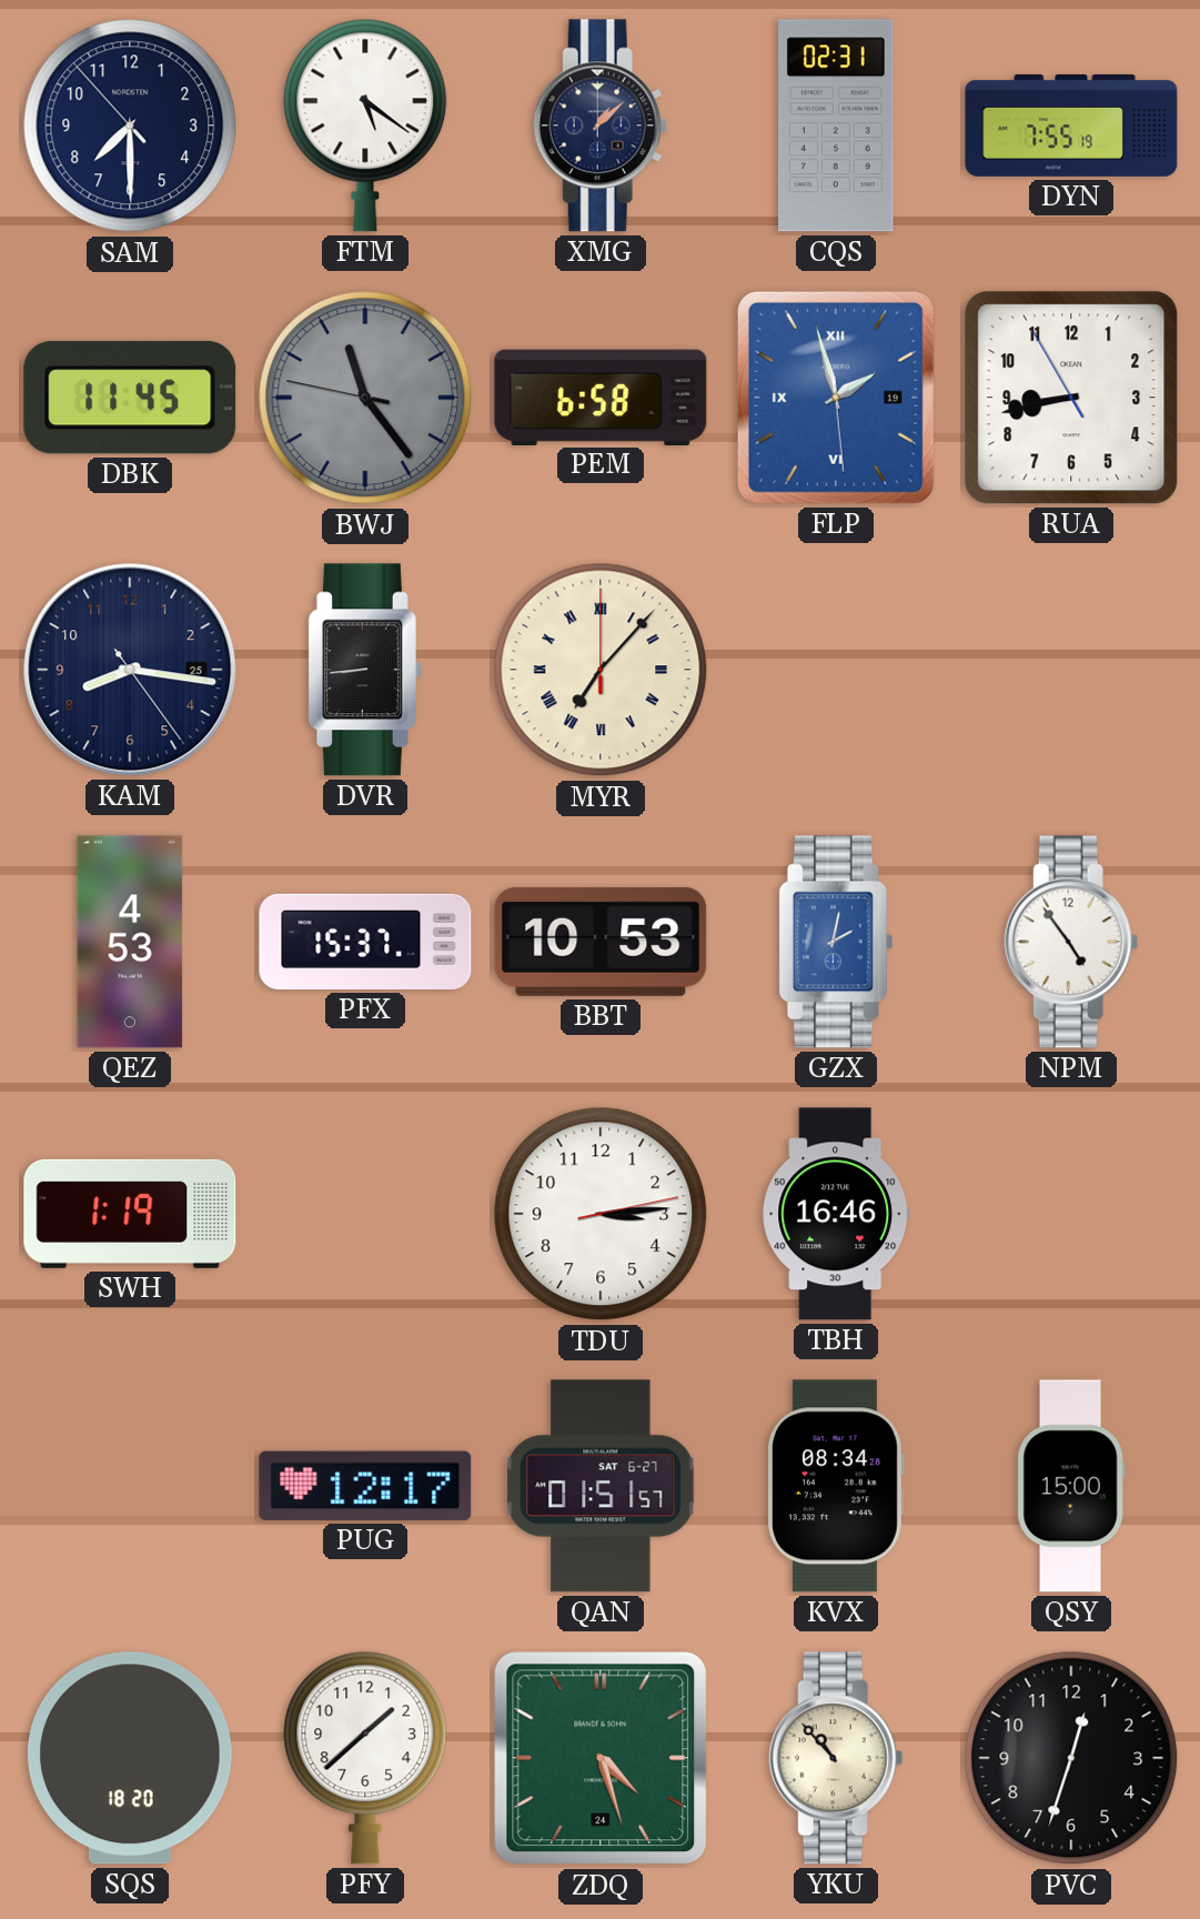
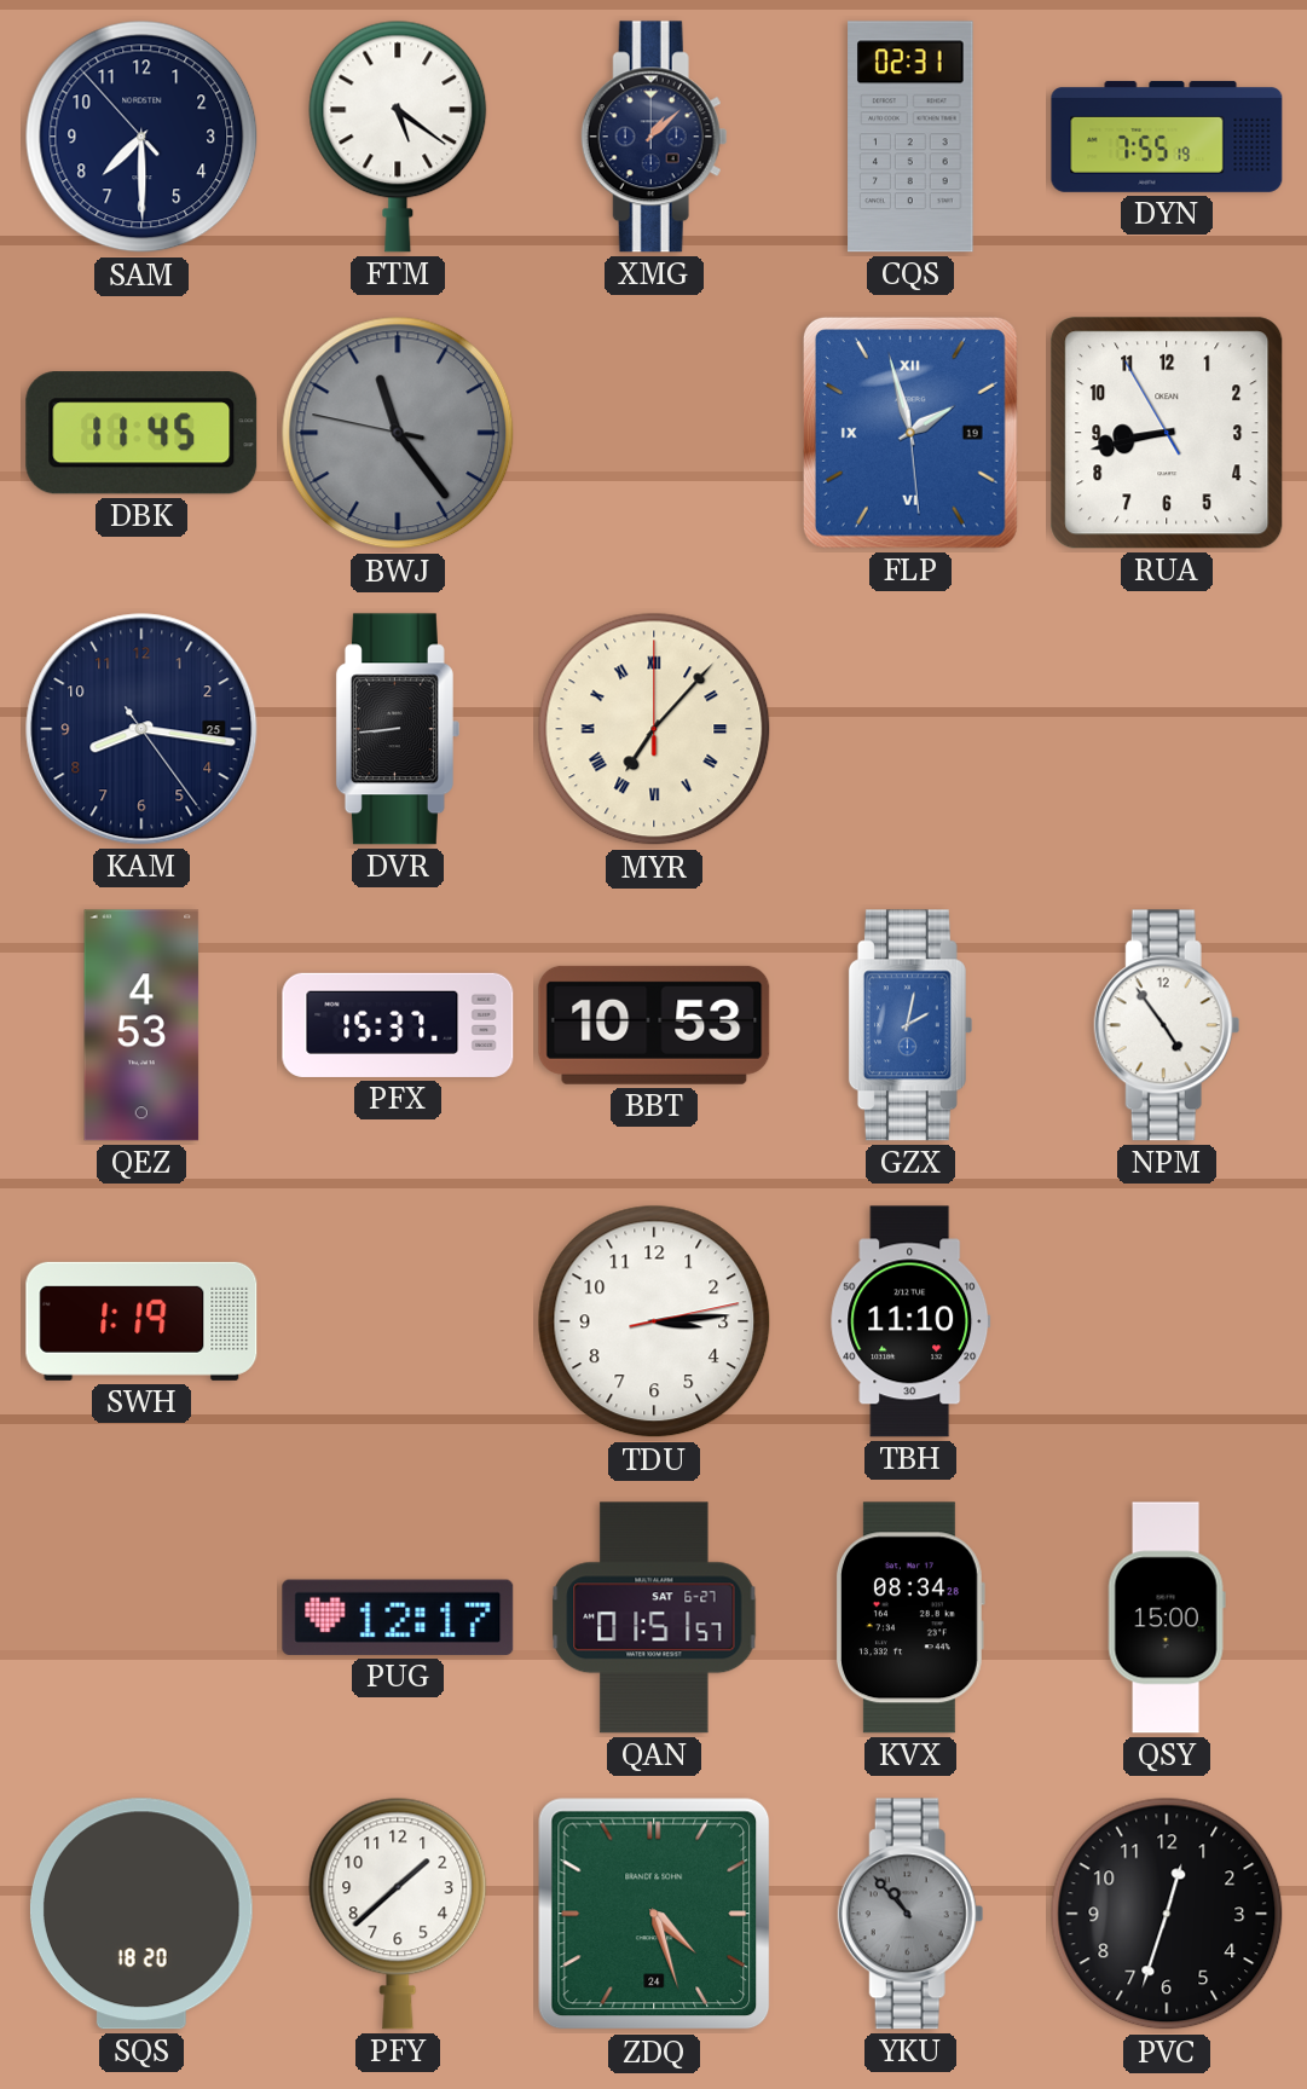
PEM: 6:58 -> none
TBH: 16:46 -> 11:10
YKU dial: cream -> grey
